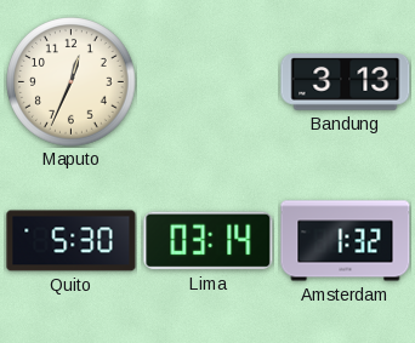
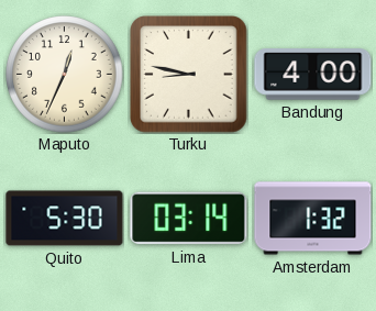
Turku: none -> 8:47
Bandung: 3:13 -> 4:00
